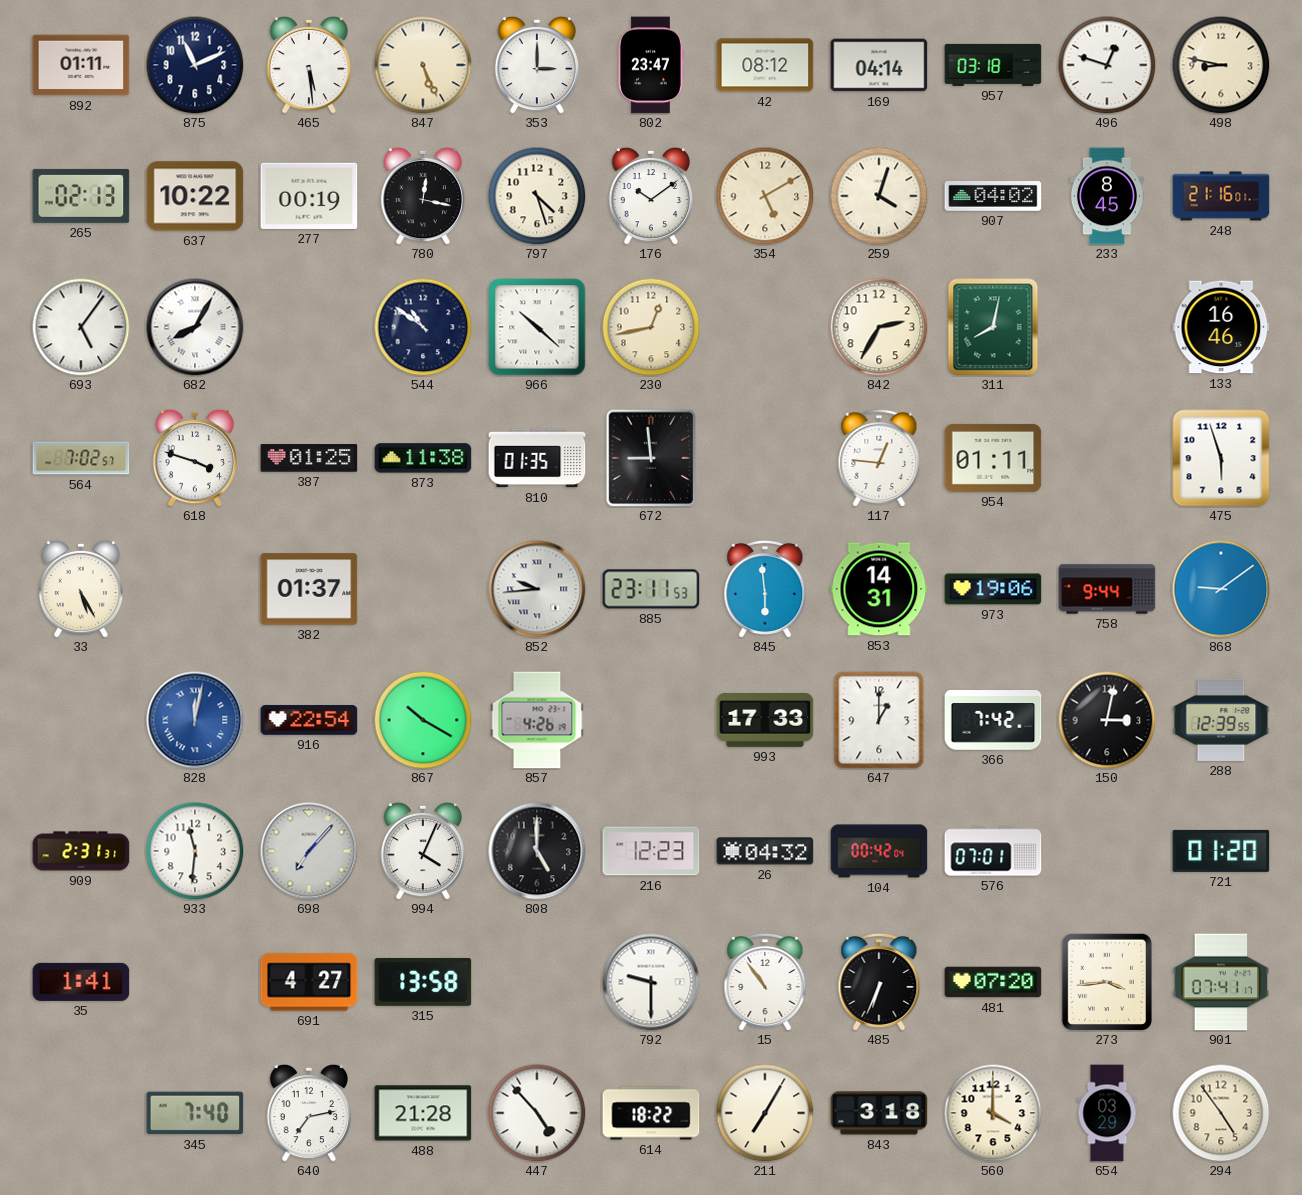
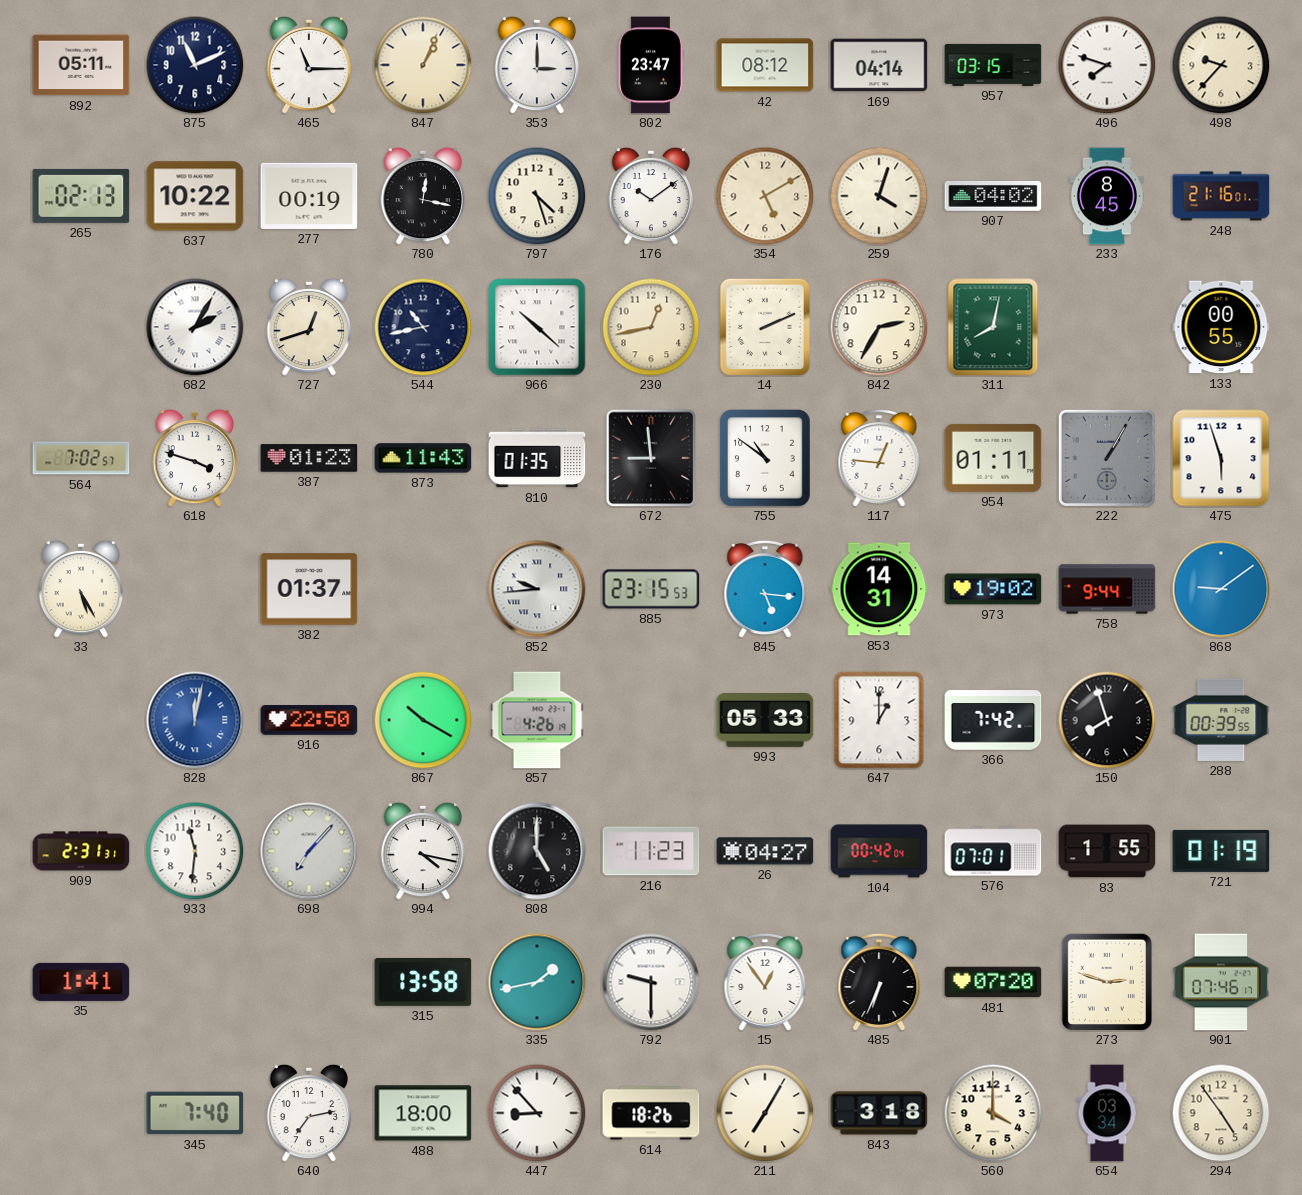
892: 01:11 -> 05:11
465: 5:29 -> 11:15
847: 5:26 -> 1:04
957: 03:18 -> 03:15
496: 12:48 -> 7:48
498: 8:47 -> 9:37
693: 5:06 -> none
682: 8:05 -> 2:05
727: none -> 12:42
544: 10:51 -> 10:43
14: none -> 2:11
133: 16:46 -> 00:55
387: 01:25 -> 01:23
873: 11:38 -> 11:43
755: none -> 10:51
222: none -> 1:05
885: 23:11 -> 23:15
845: 5:59 -> 5:16
973: 19:06 -> 19:02
916: 22:54 -> 22:50
993: 17:33 -> 05:33
150: 3:02 -> 7:57
288: 12:39 -> 00:39
994: 4:04 -> 4:17
216: 12:23 -> 11:23
26: 04:32 -> 04:27
83: none -> 1:55
721: 01:20 -> 01:19
691: 4:27 -> none
335: none -> 1:43
15: 10:54 -> 12:54
273: 3:44 -> 2:48
901: 07:41 -> 07:46
488: 21:28 -> 18:00
447: 4:53 -> 8:53
614: 18:22 -> 18:26
654: 03:29 -> 03:34
